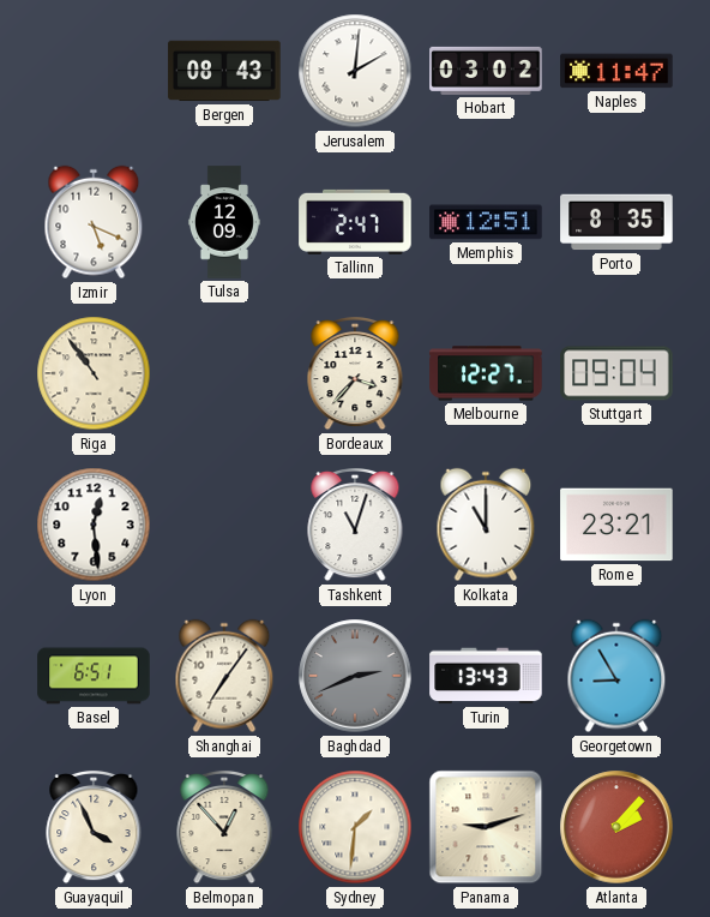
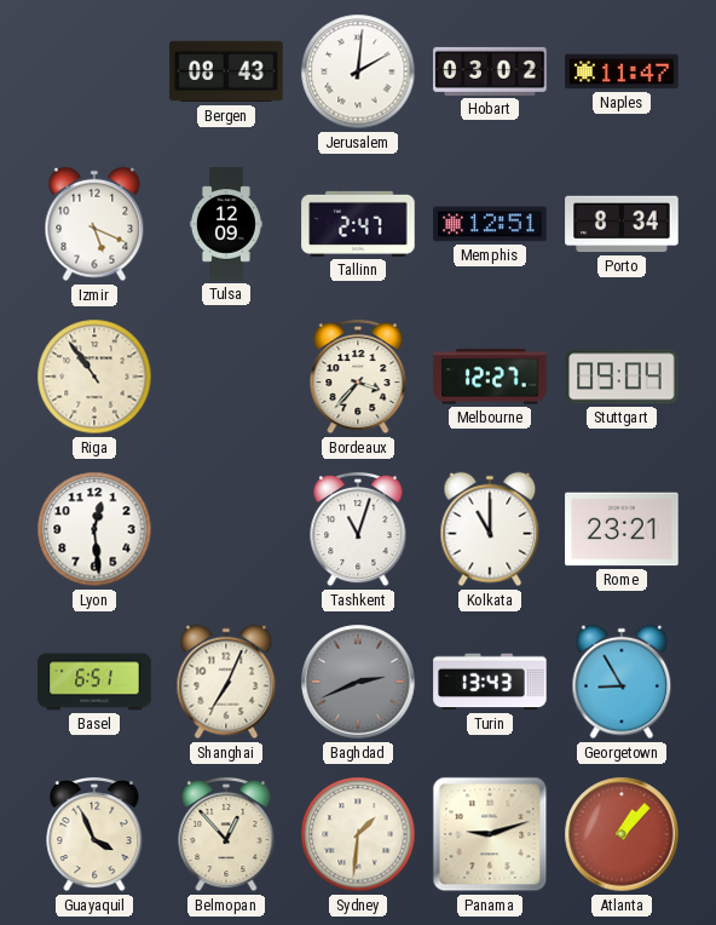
Porto: 8:35 -> 8:34
Shanghai: 7:06 -> 7:04
Atlanta: 2:07 -> 1:07
